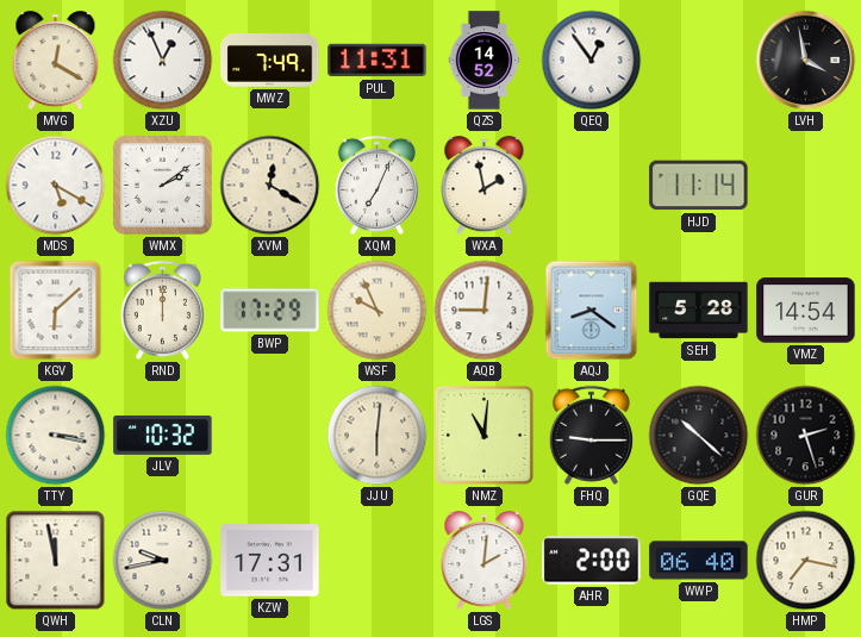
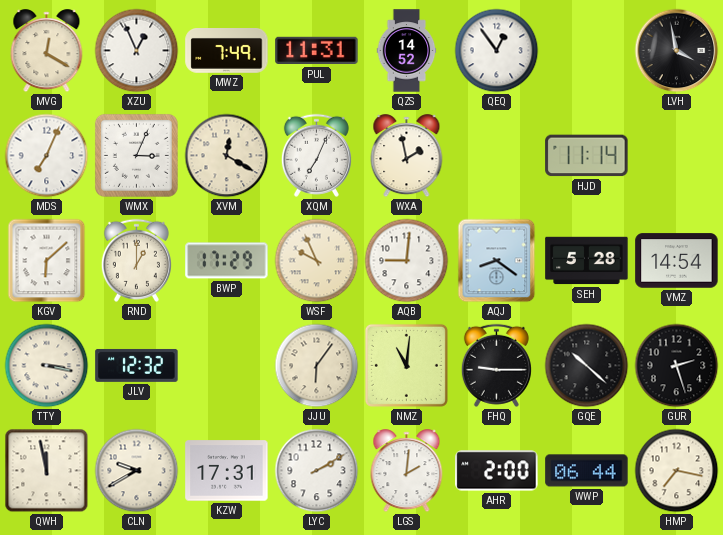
MDS: 5:20 -> 7:04
WMX: 2:09 -> 3:04
RND: 12:00 -> 1:00
JLV: 10:32 -> 12:32
JJU: 6:01 -> 6:06
CLN: 9:43 -> 9:40
LYC: none -> 2:10
WWP: 06:40 -> 06:44
